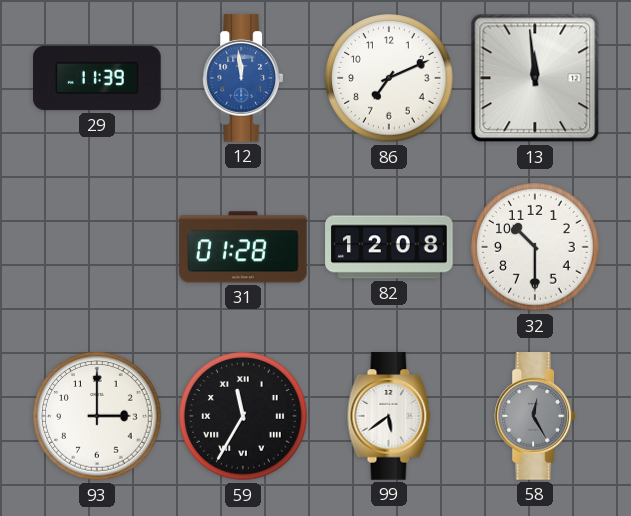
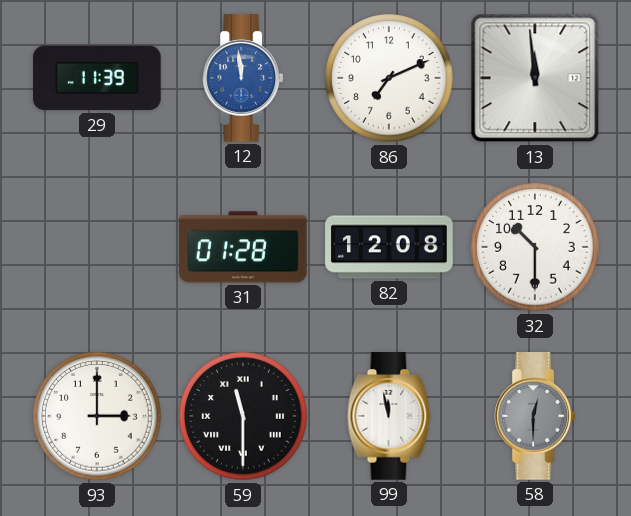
59: 11:35 -> 11:30
99: 5:39 -> 11:58
58: 12:25 -> 12:30
